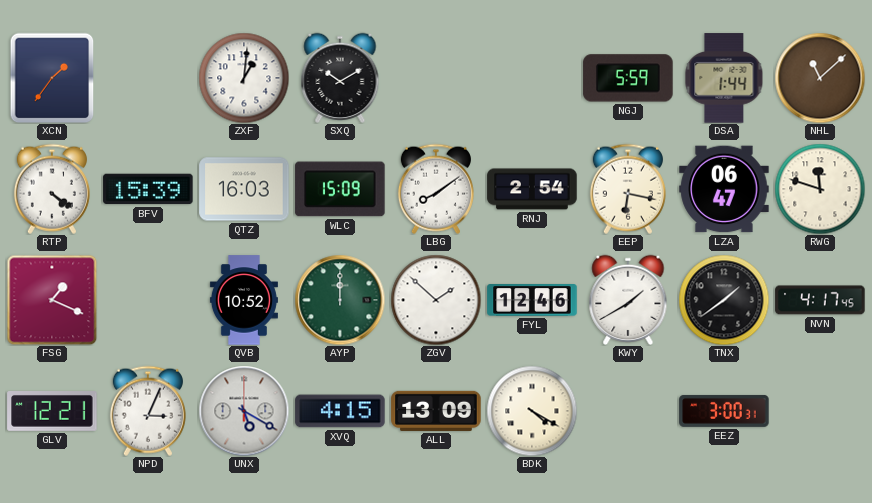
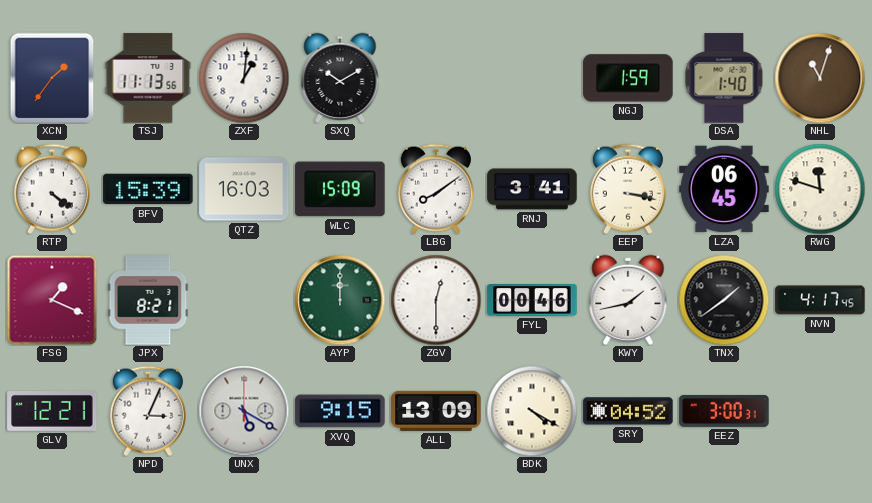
TSJ: none -> 11:13
NGJ: 5:59 -> 1:59
DSA: 1:44 -> 1:40
NHL: 11:08 -> 11:03
RNJ: 2:54 -> 3:41
EEP: 6:17 -> 3:17
LZA: 06:47 -> 06:45
JPX: none -> 8:21
QVB: 10:52 -> none
ZGV: 1:52 -> 12:30
FYL: 12:46 -> 00:46
KWY: 1:40 -> 1:43
XVQ: 4:15 -> 9:15
SRY: none -> 04:52
